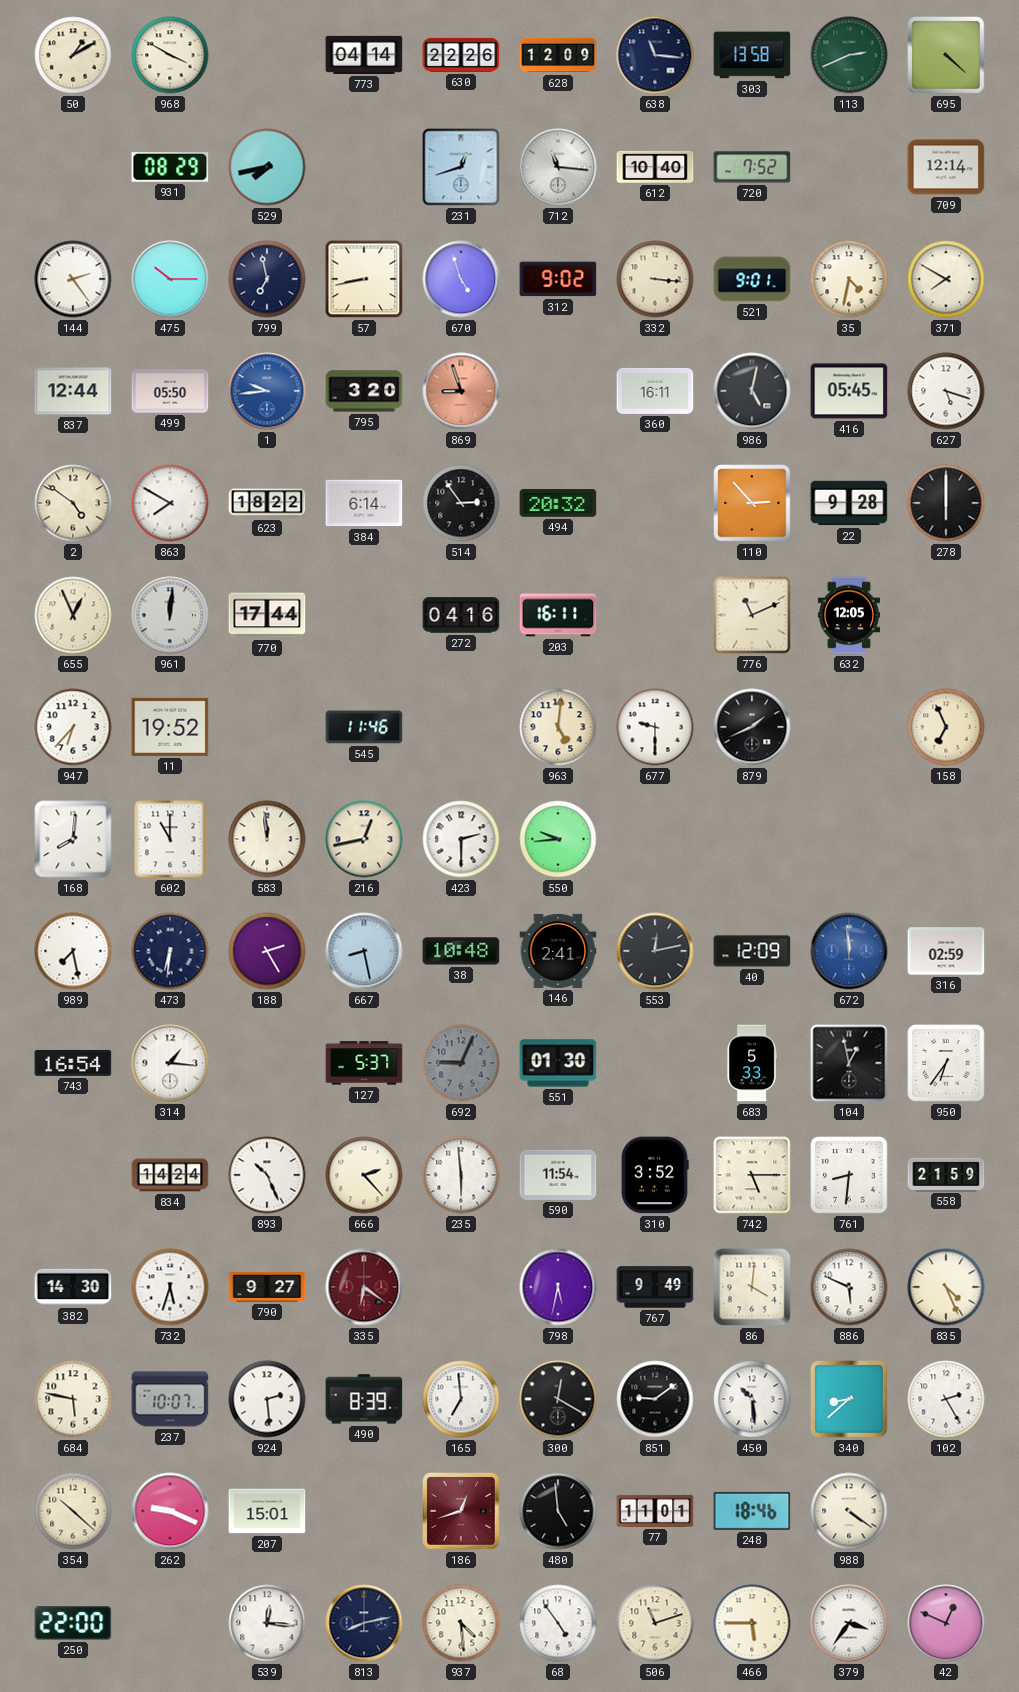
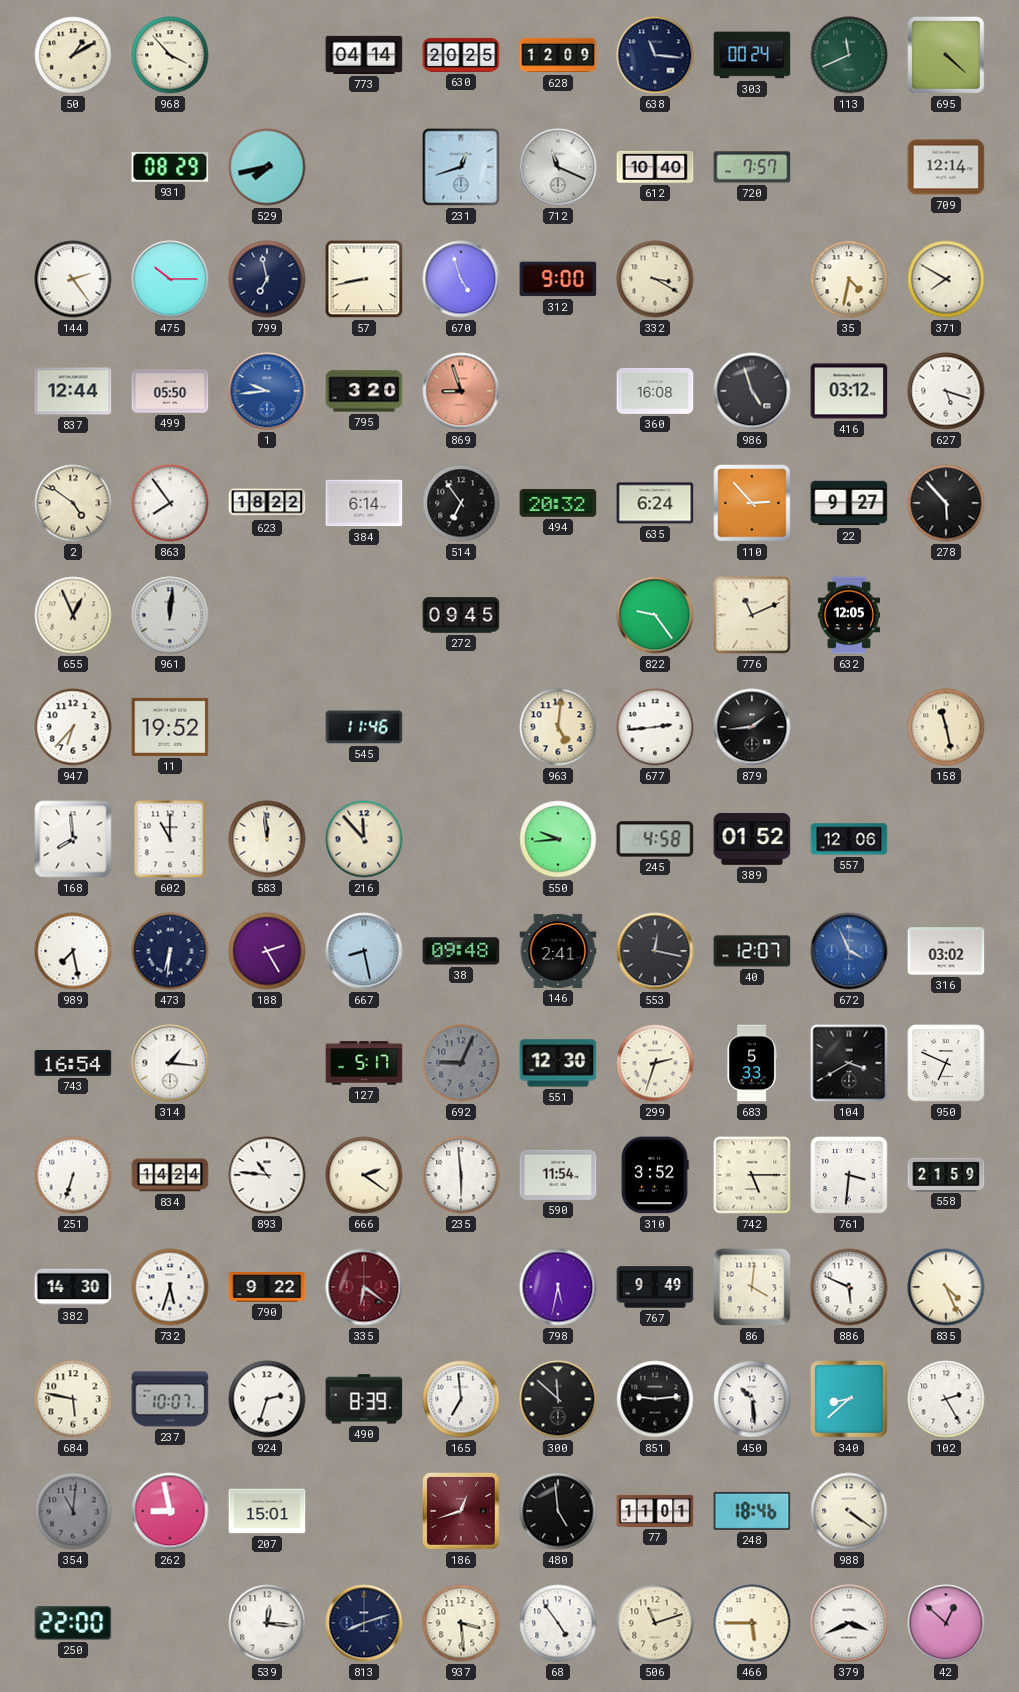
968: 3:50 -> 3:53
630: 22:26 -> 20:25
303: 13:58 -> 00:24
113: 2:41 -> 11:41
712: 11:16 -> 11:19
720: 7:52 -> 7:57
312: 9:02 -> 9:00
332: 3:16 -> 3:20
521: 9:01 -> none
360: 16:11 -> 16:08
986: 5:02 -> 4:57
416: 05:45 -> 03:12
863: 7:50 -> 7:54
514: 2:54 -> 6:54
635: none -> 6:24
22: 9:28 -> 9:27
278: 6:00 -> 5:53
770: 17:44 -> none
272: 04:16 -> 09:45
203: 16:11 -> none
822: none -> 9:24
677: 9:30 -> 2:44
879: 1:41 -> 1:44
158: 6:56 -> 11:28
168: 8:01 -> 7:59
216: 12:43 -> 11:53
423: 2:30 -> none
245: none -> 4:58
389: none -> 01:52
557: none -> 12:06
38: 10:48 -> 09:48
553: 12:13 -> 12:17
40: 12:09 -> 12:07
672: 11:59 -> 3:56
316: 02:59 -> 03:02
127: 5:37 -> 5:17
551: 01:30 -> 12:30
299: none -> 2:33
104: 12:58 -> 3:40
950: 6:36 -> 6:49
251: none -> 6:33
893: 10:26 -> 10:46
666: 2:23 -> 2:21
761: 8:31 -> 3:31
790: 9:27 -> 9:22
924: 2:29 -> 2:33
300: 12:20 -> 11:52
851: 9:09 -> 9:14
354: 10:22 -> 11:01
354 dial: cream -> grey
262: 9:19 -> 8:58
813: 8:13 -> 8:12
937: 4:29 -> 3:29
379: 3:36 -> 3:41
42: 12:49 -> 12:52
